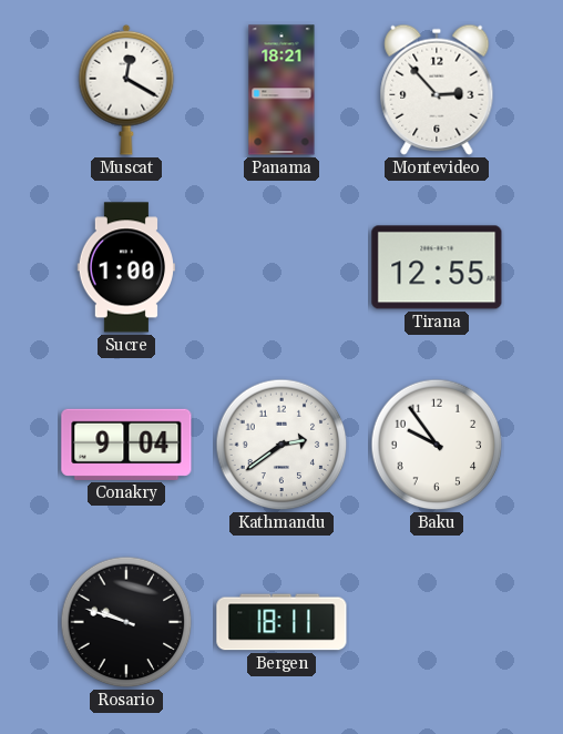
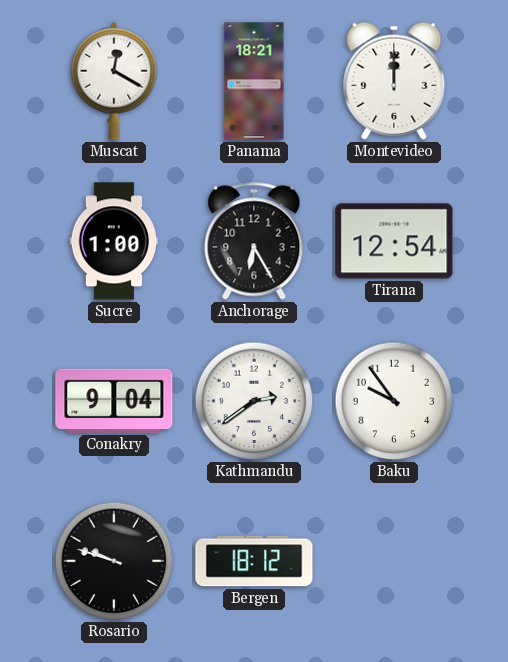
Montevideo: 2:53 -> 12:00
Anchorage: none -> 6:25
Tirana: 12:55 -> 12:54
Bergen: 18:11 -> 18:12
